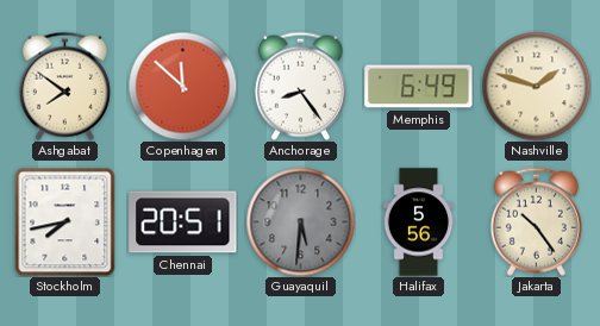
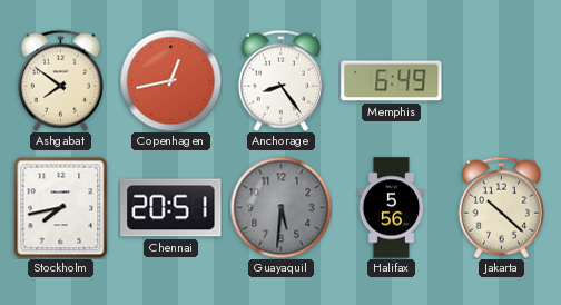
Copenhagen: 11:52 -> 12:43
Nashville: 1:48 -> none
Jakarta: 10:24 -> 10:22
